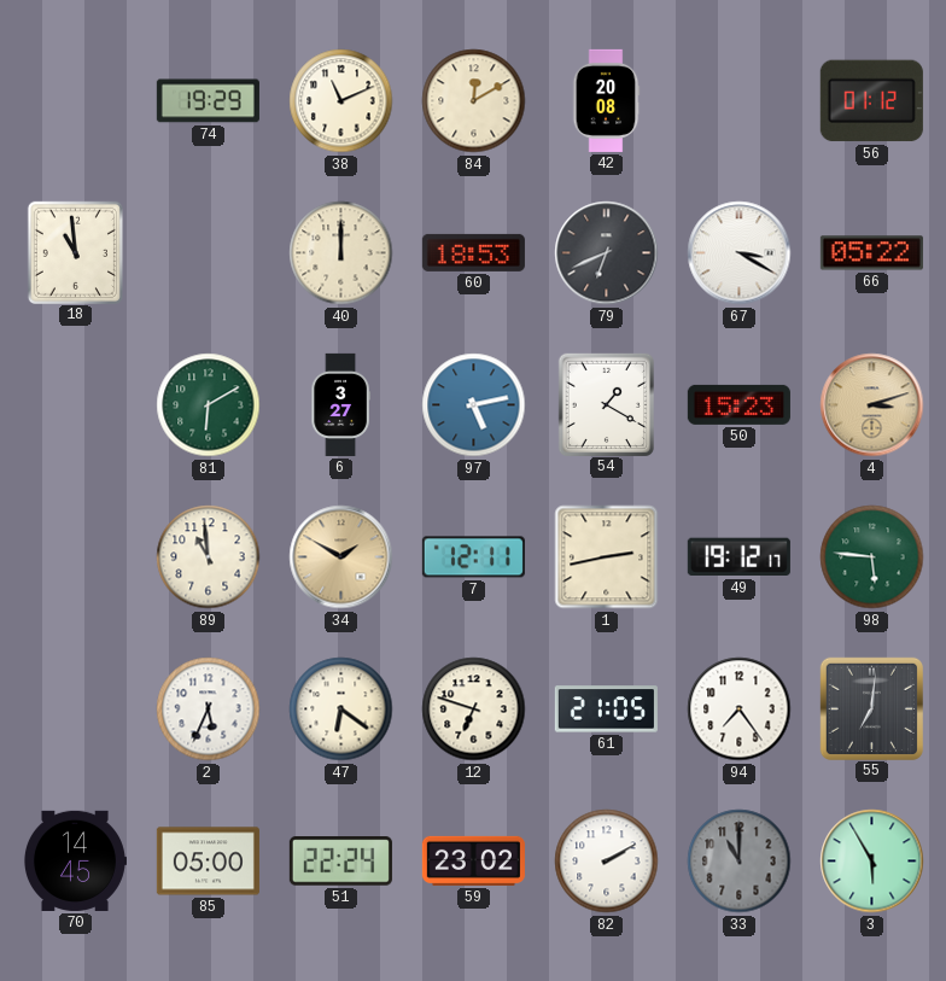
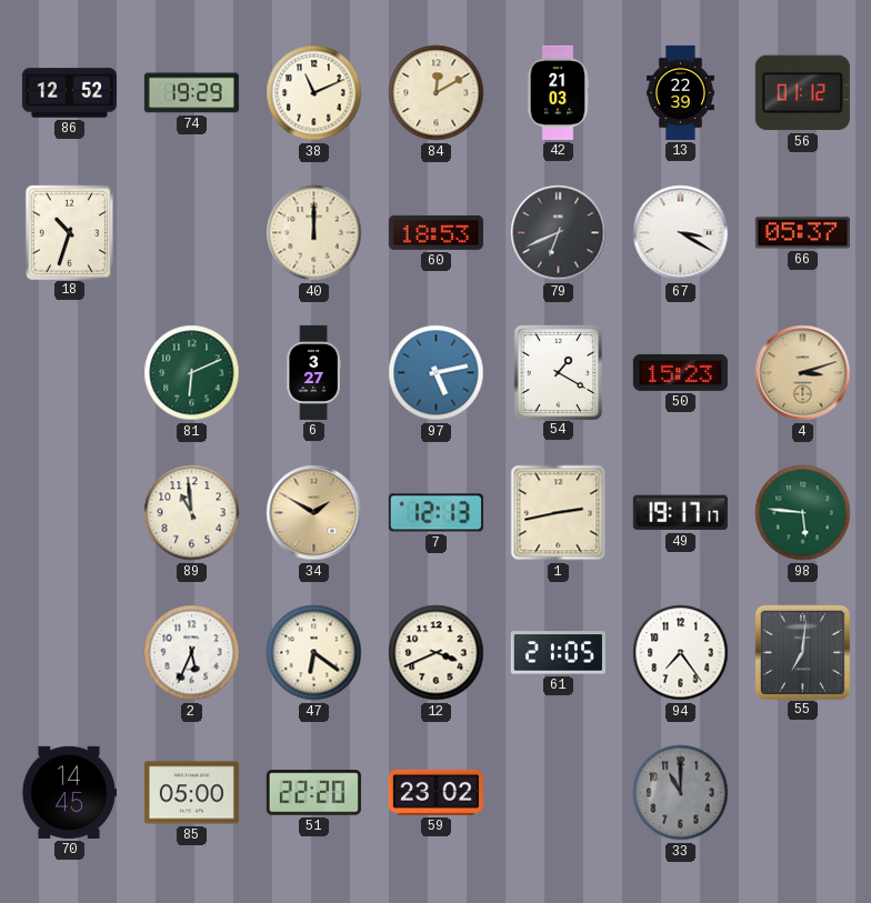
86: none -> 12:52
42: 20:08 -> 21:03
13: none -> 22:39
18: 10:59 -> 10:33
66: 05:22 -> 05:37
81: 6:10 -> 6:11
7: 12:11 -> 12:13
49: 19:12 -> 19:17
12: 6:48 -> 3:41
51: 22:24 -> 22:20
82: 2:10 -> none
3: 5:55 -> none
